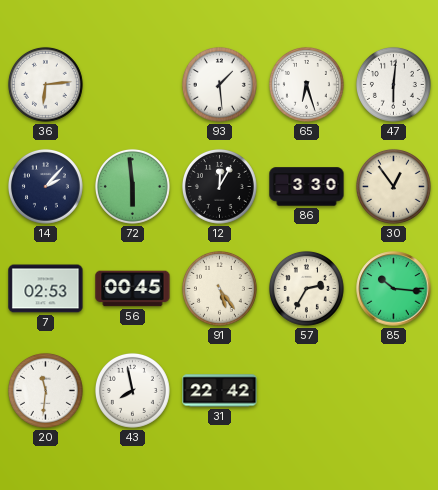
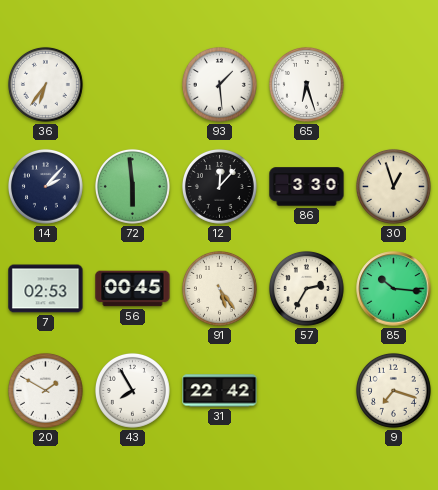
36: 6:14 -> 6:36
47: 6:01 -> none
12: 12:05 -> 12:07
30: 12:54 -> 12:57
20: 11:31 -> 1:50
43: 7:58 -> 7:55
9: none -> 7:18
